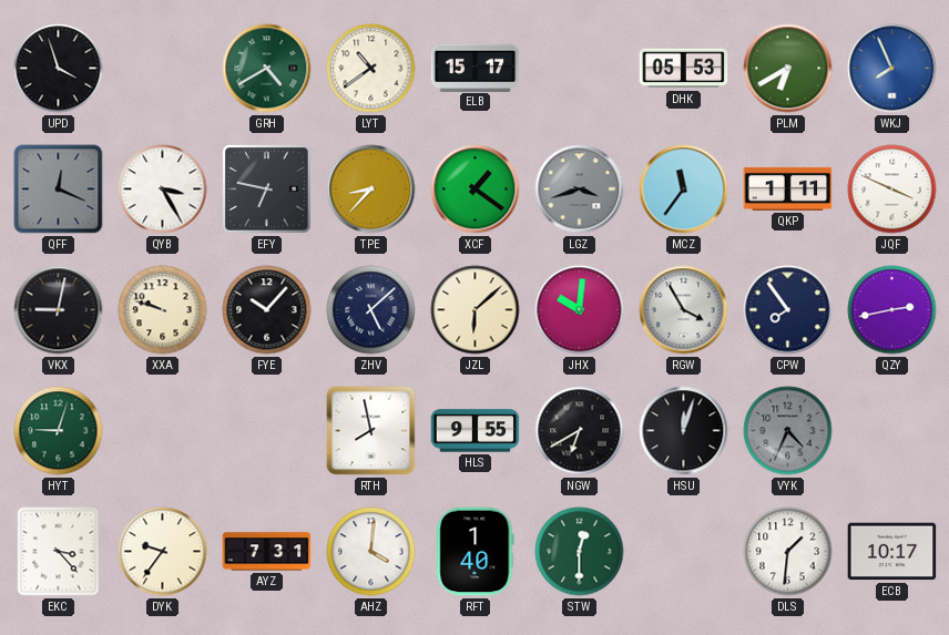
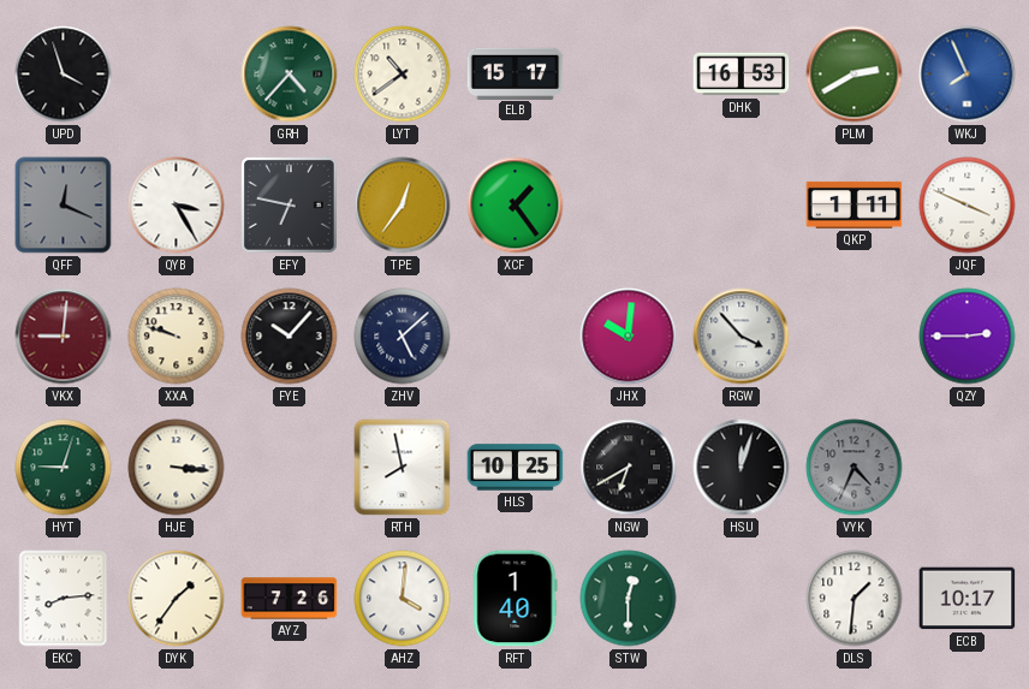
GRH: 4:40 -> 4:37
DHK: 05:53 -> 16:53
PLM: 6:40 -> 2:40
TPE: 8:37 -> 12:36
XCF: 1:21 -> 1:24
LGZ: 3:42 -> none
MCZ: 11:36 -> none
VKX: 9:02 -> 9:01
VKX dial: black -> burgundy
JZL: 6:08 -> none
RGW: 3:55 -> 3:53
CPW: 7:54 -> none
QZY: 2:43 -> 2:45
HJE: none -> 3:16
HLS: 9:55 -> 10:25
EKC: 3:23 -> 8:14
DYK: 9:36 -> 1:36
AYZ: 7:31 -> 7:26
